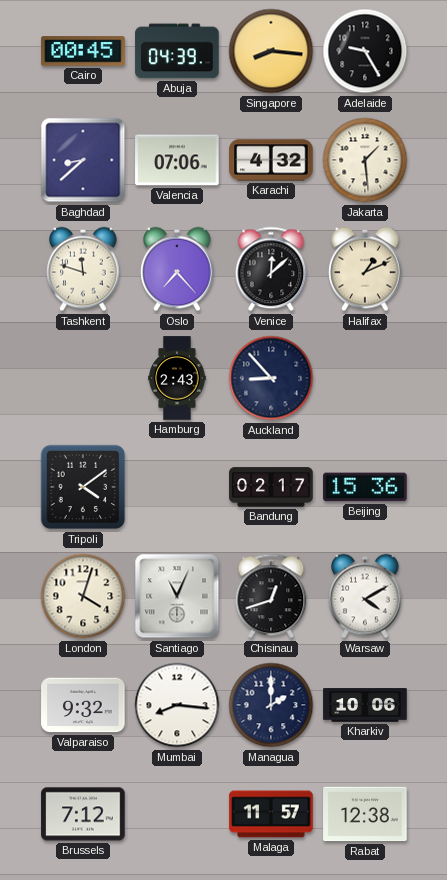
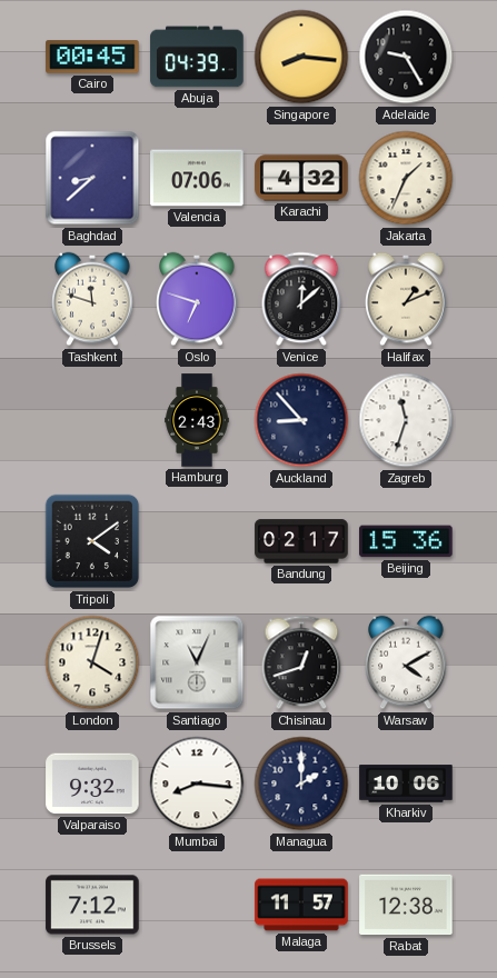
Jakarta: 1:29 -> 1:34
Oslo: 7:23 -> 6:48
Zagreb: none -> 11:33
